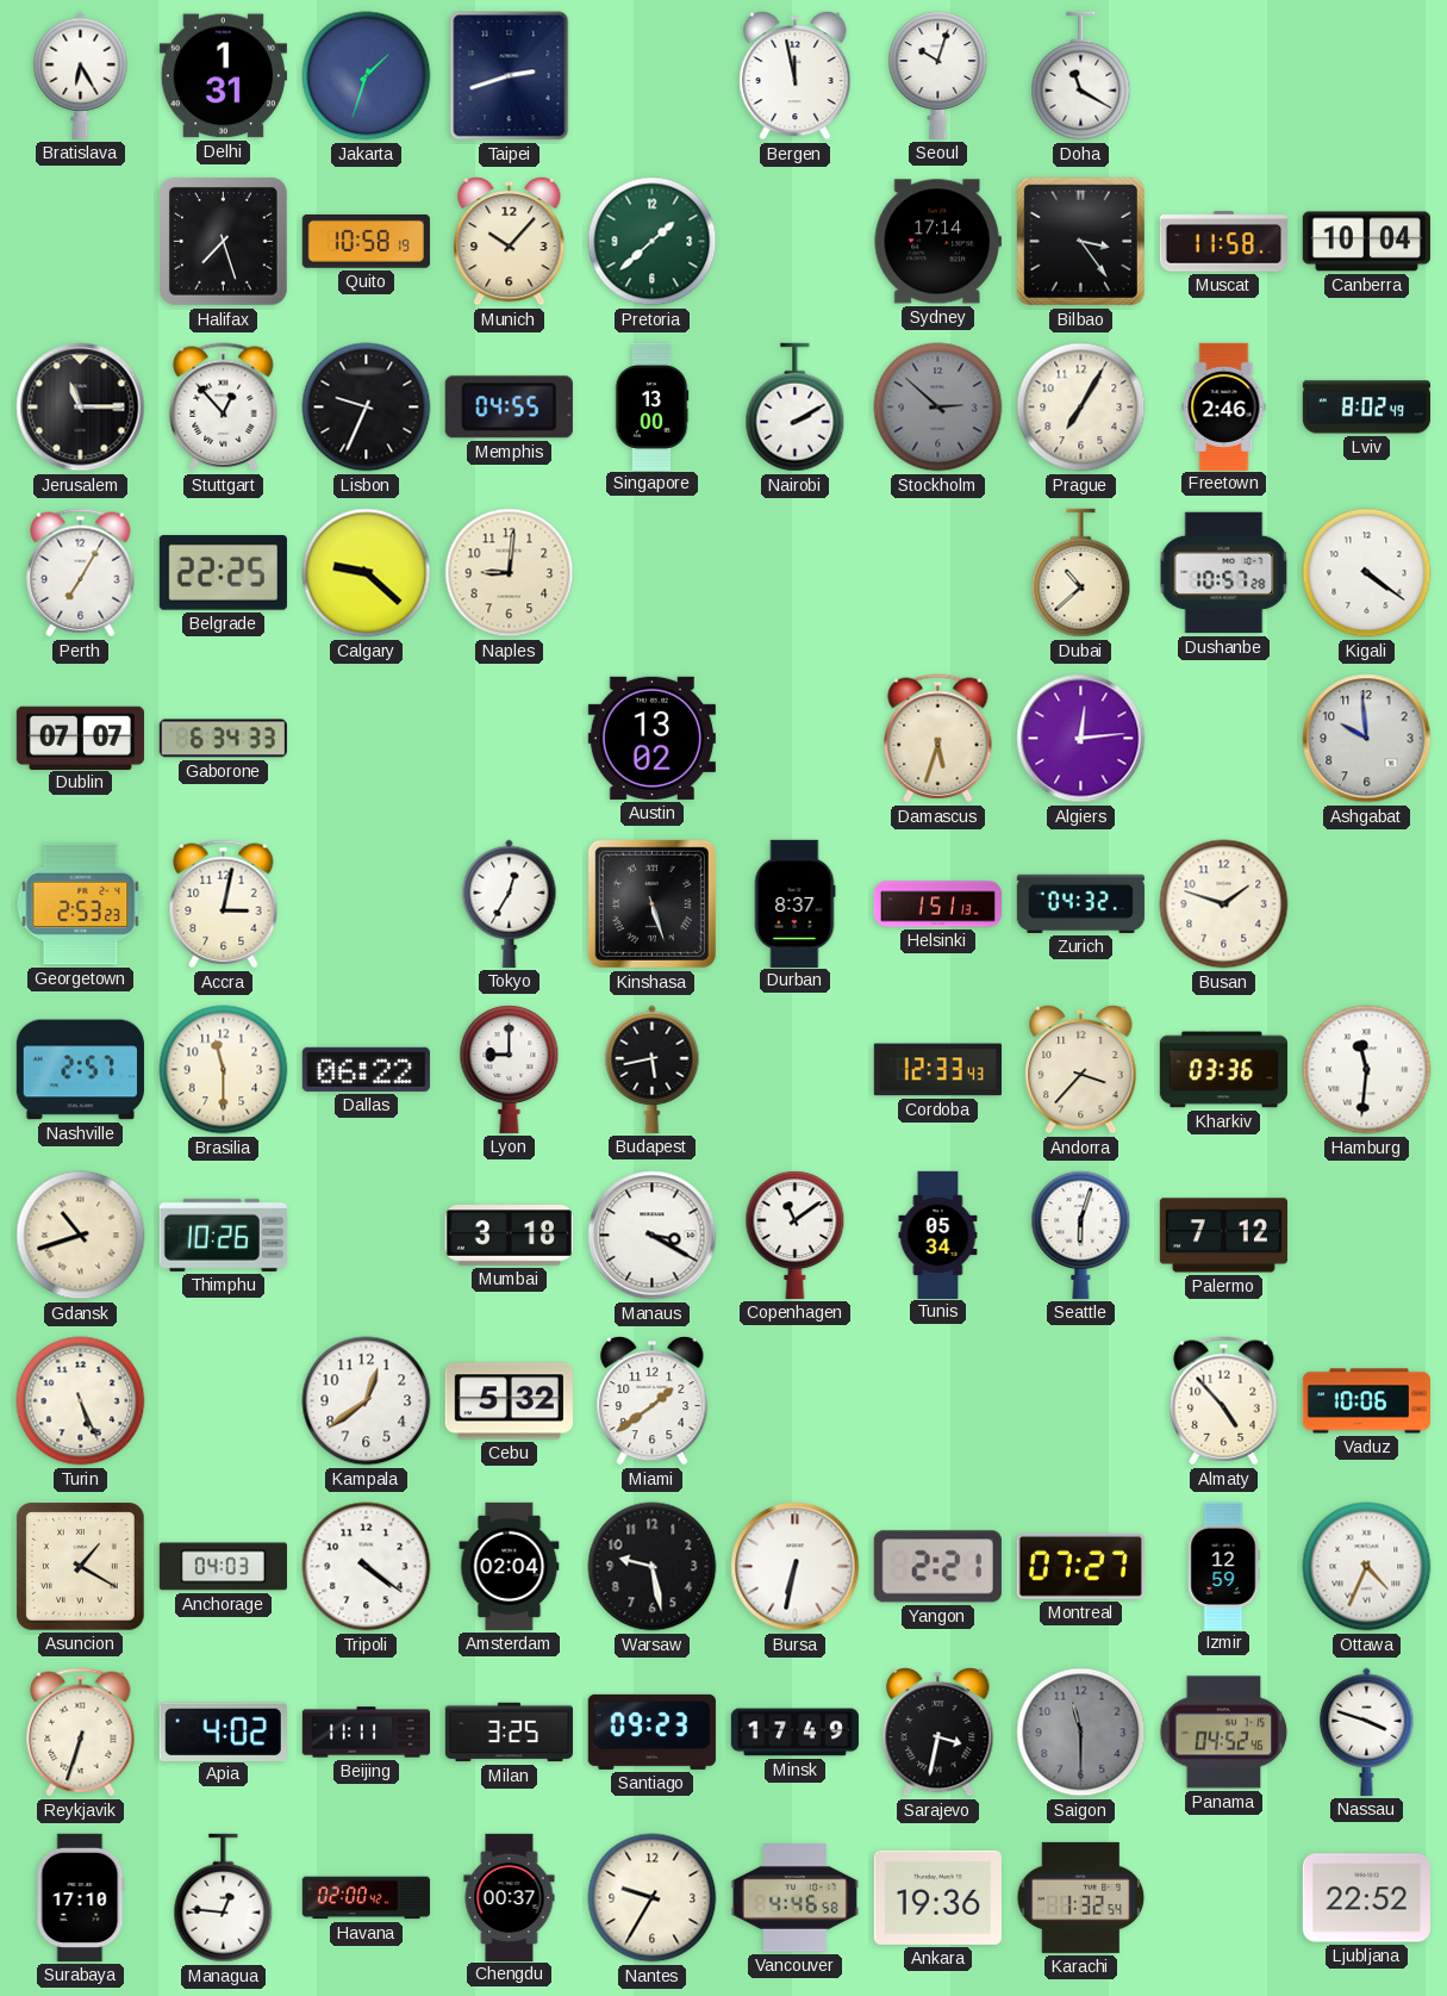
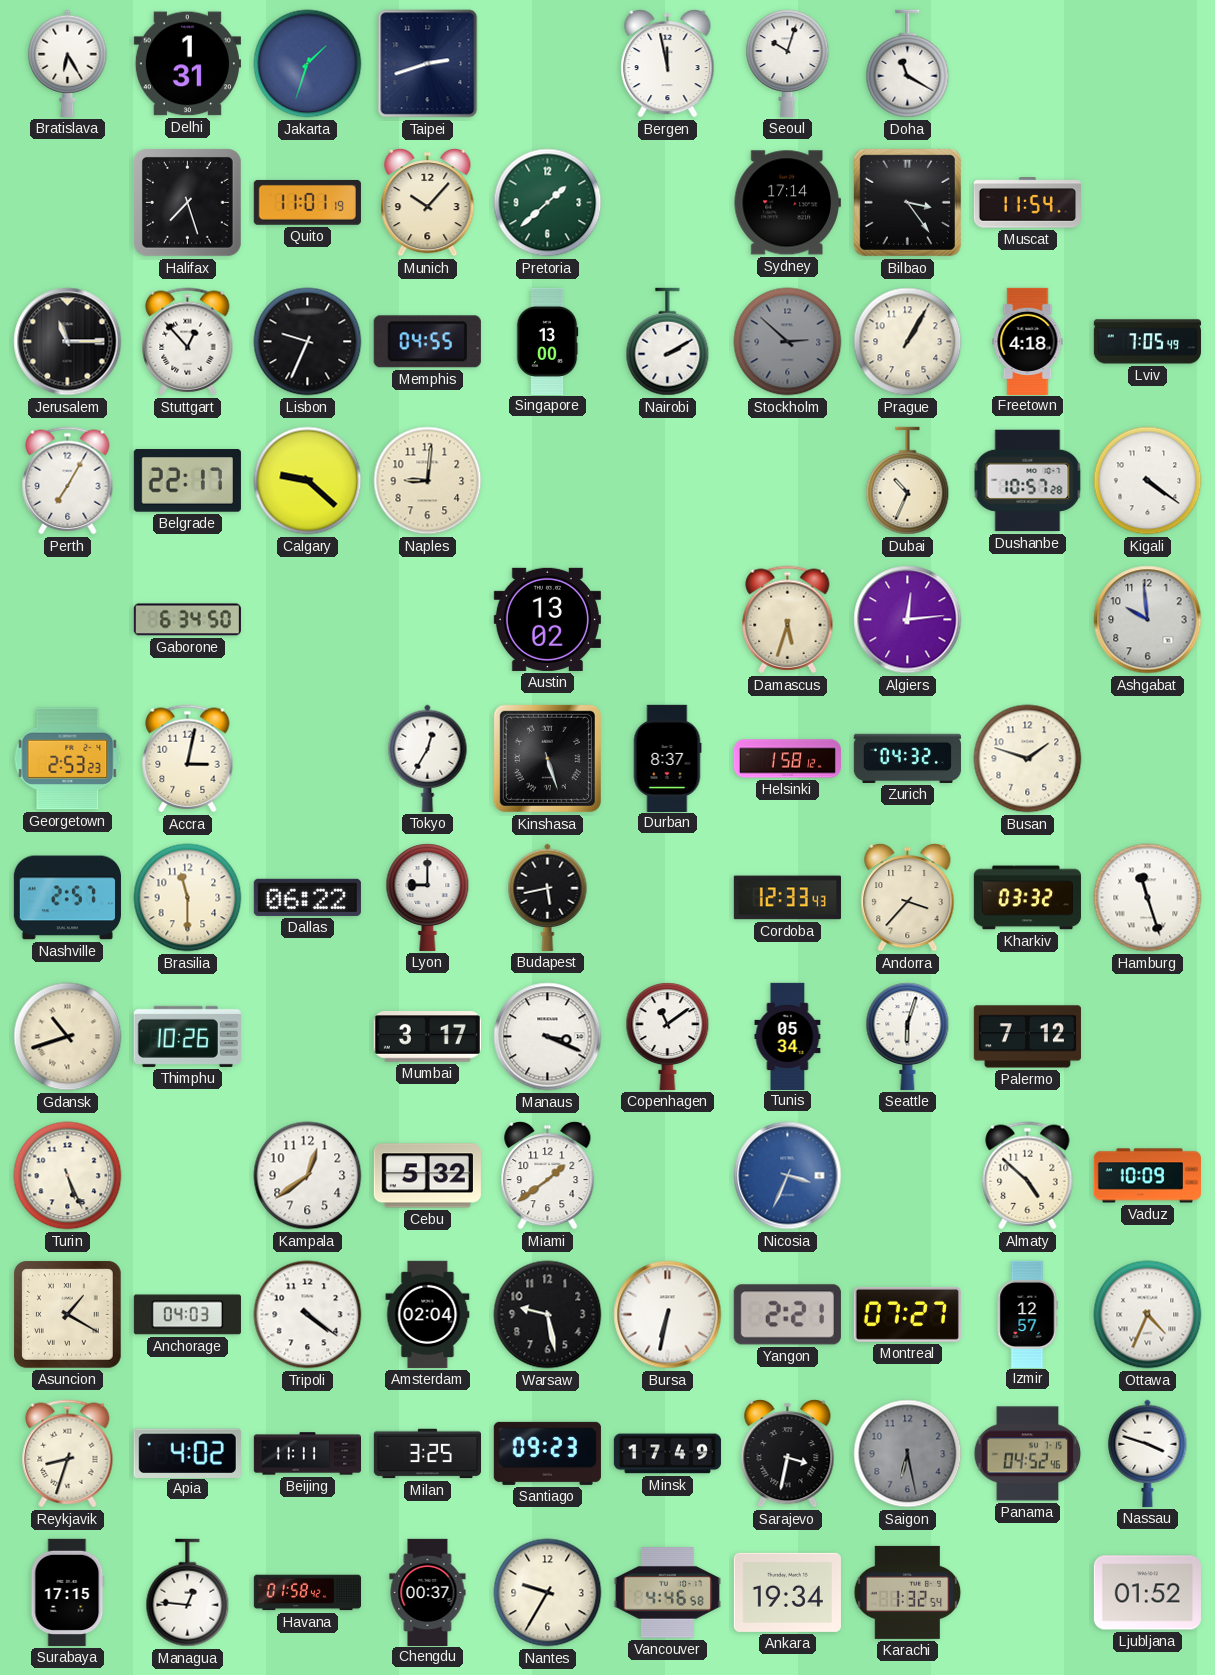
Quito: 10:58 -> 11:01
Muscat: 11:58 -> 11:54
Canberra: 10:04 -> none
Prague: 7:05 -> 1:05
Freetown: 2:46 -> 4:18
Lviv: 8:02 -> 7:05
Belgrade: 22:25 -> 22:17
Dubai: 10:38 -> 10:34
Dublin: 07:07 -> none
Gaborone: 6:34:33 -> 6:34:50
Helsinki: 1:51 -> 1:58
Kharkiv: 03:36 -> 03:32
Hamburg: 11:31 -> 11:27
Mumbai: 3:18 -> 3:17
Manaus: 3:20 -> 3:19
Nicosia: none -> 3:34
Almaty: 4:53 -> 4:52
Vaduz: 10:06 -> 10:09
Izmir: 12:59 -> 12:57
Reykjavik: 6:33 -> 8:33
Saigon: 11:30 -> 6:28
Surabaya: 17:10 -> 17:15
Havana: 02:00 -> 01:58
Ankara: 19:36 -> 19:34
Ljubljana: 22:52 -> 01:52
